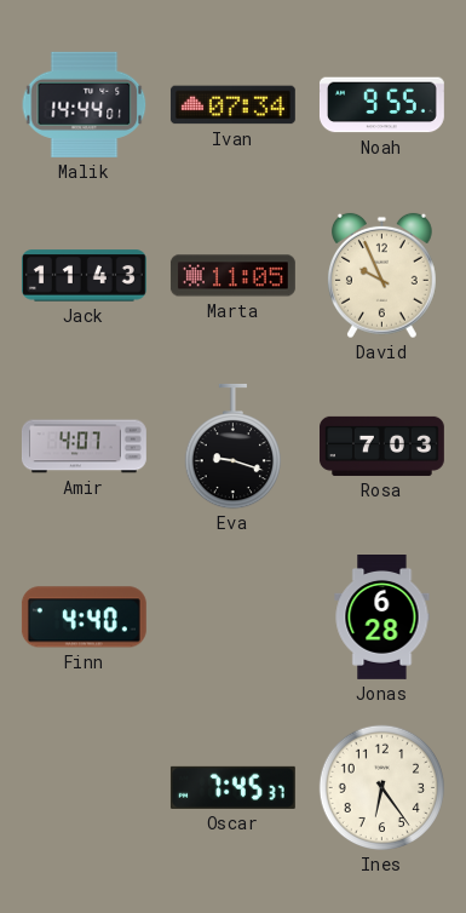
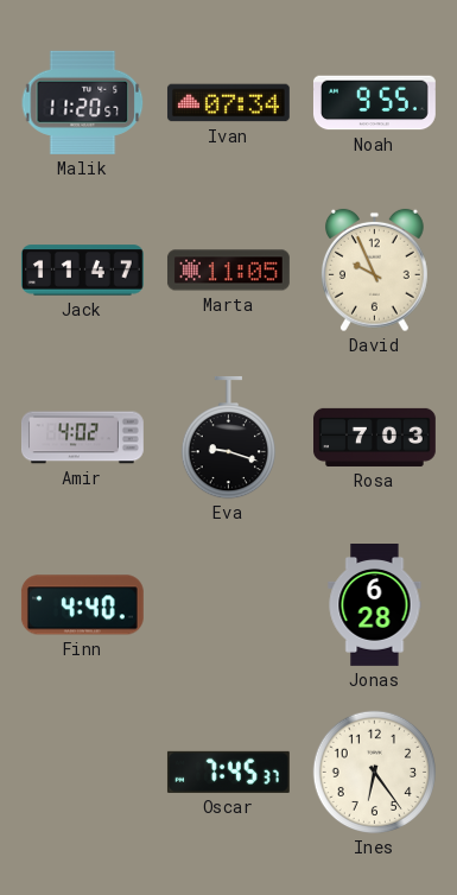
Malik: 14:44 -> 11:20
Jack: 11:43 -> 11:47
Amir: 4:07 -> 4:02
